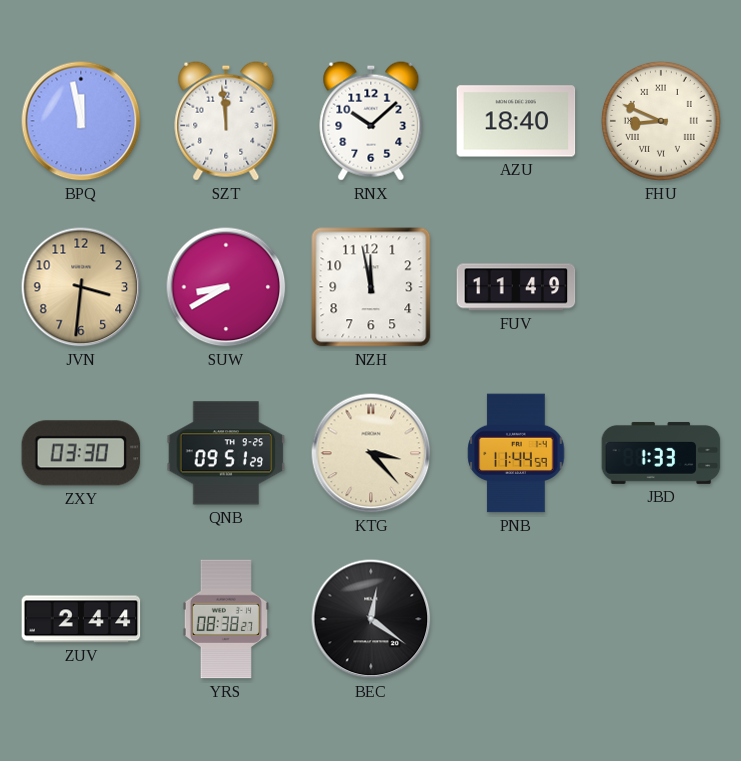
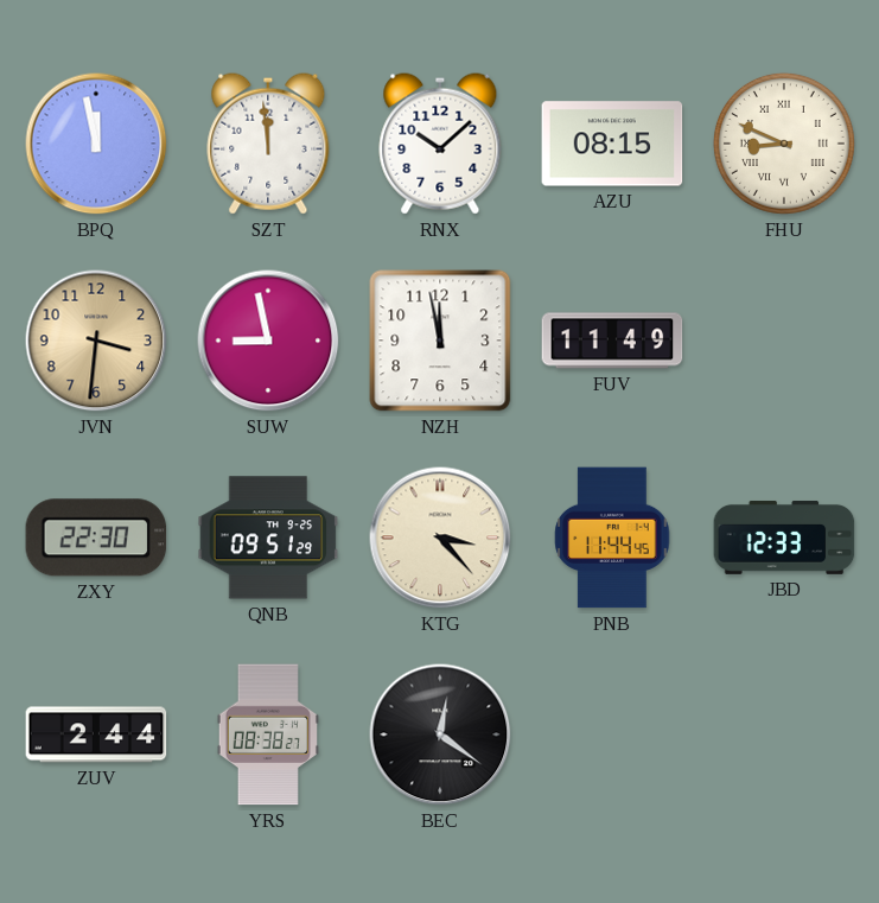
AZU: 18:40 -> 08:15
SUW: 8:40 -> 8:58
ZXY: 03:30 -> 22:30
PNB: 11:44:59 -> 11:44:45
JBD: 1:33 -> 12:33
